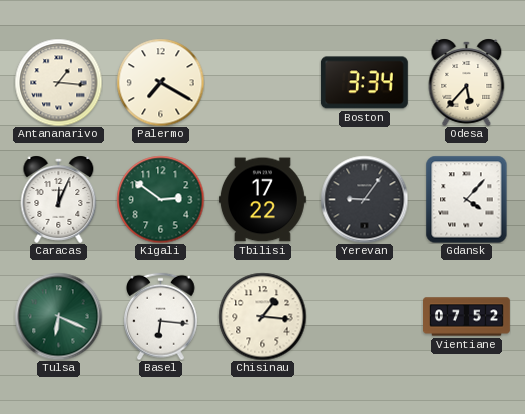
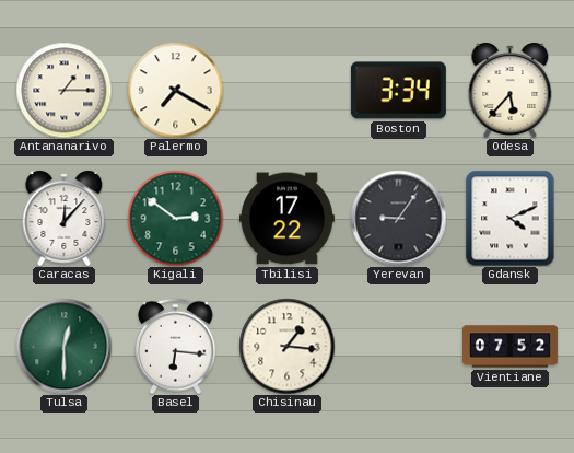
Antananarivo: 1:16 -> 1:15
Caracas: 12:04 -> 12:07
Gdansk: 4:07 -> 4:11
Tulsa: 6:19 -> 12:30
